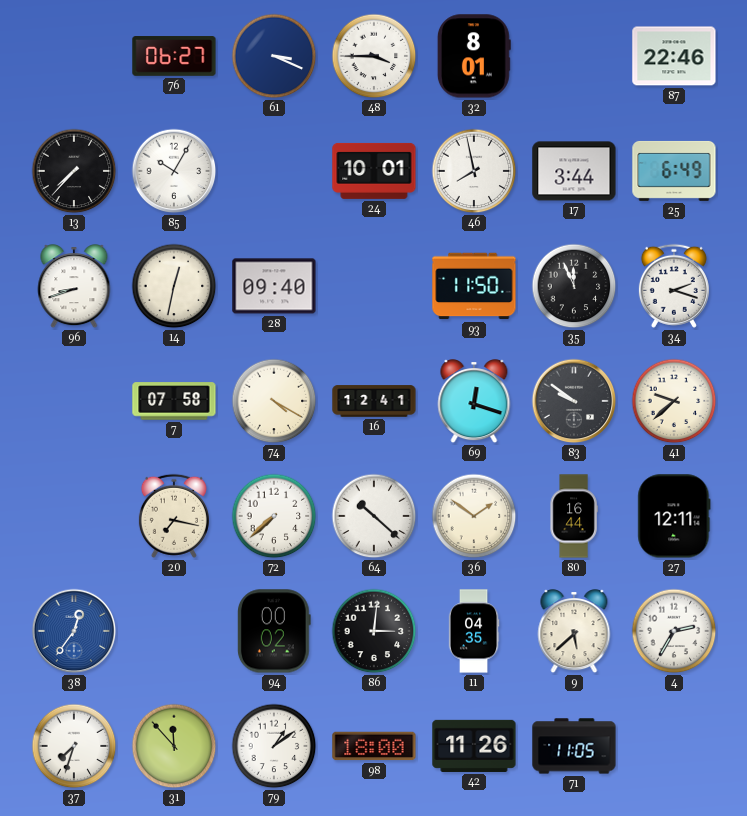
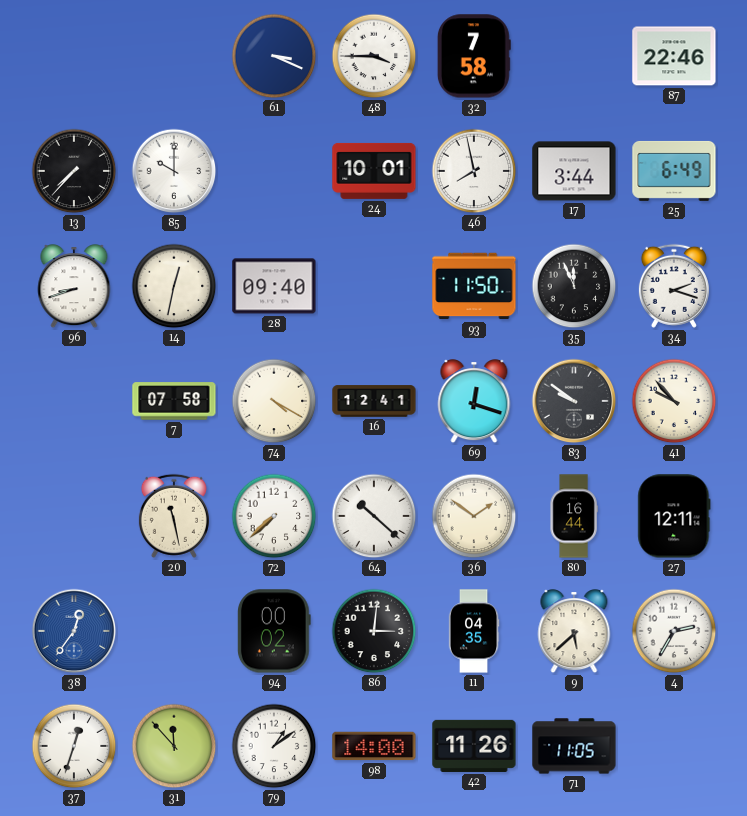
76: 06:27 -> none
32: 8:01 -> 7:58
85: 10:05 -> 10:00
41: 9:38 -> 9:53
20: 7:17 -> 11:28
37: 7:33 -> 12:33
98: 18:00 -> 14:00
